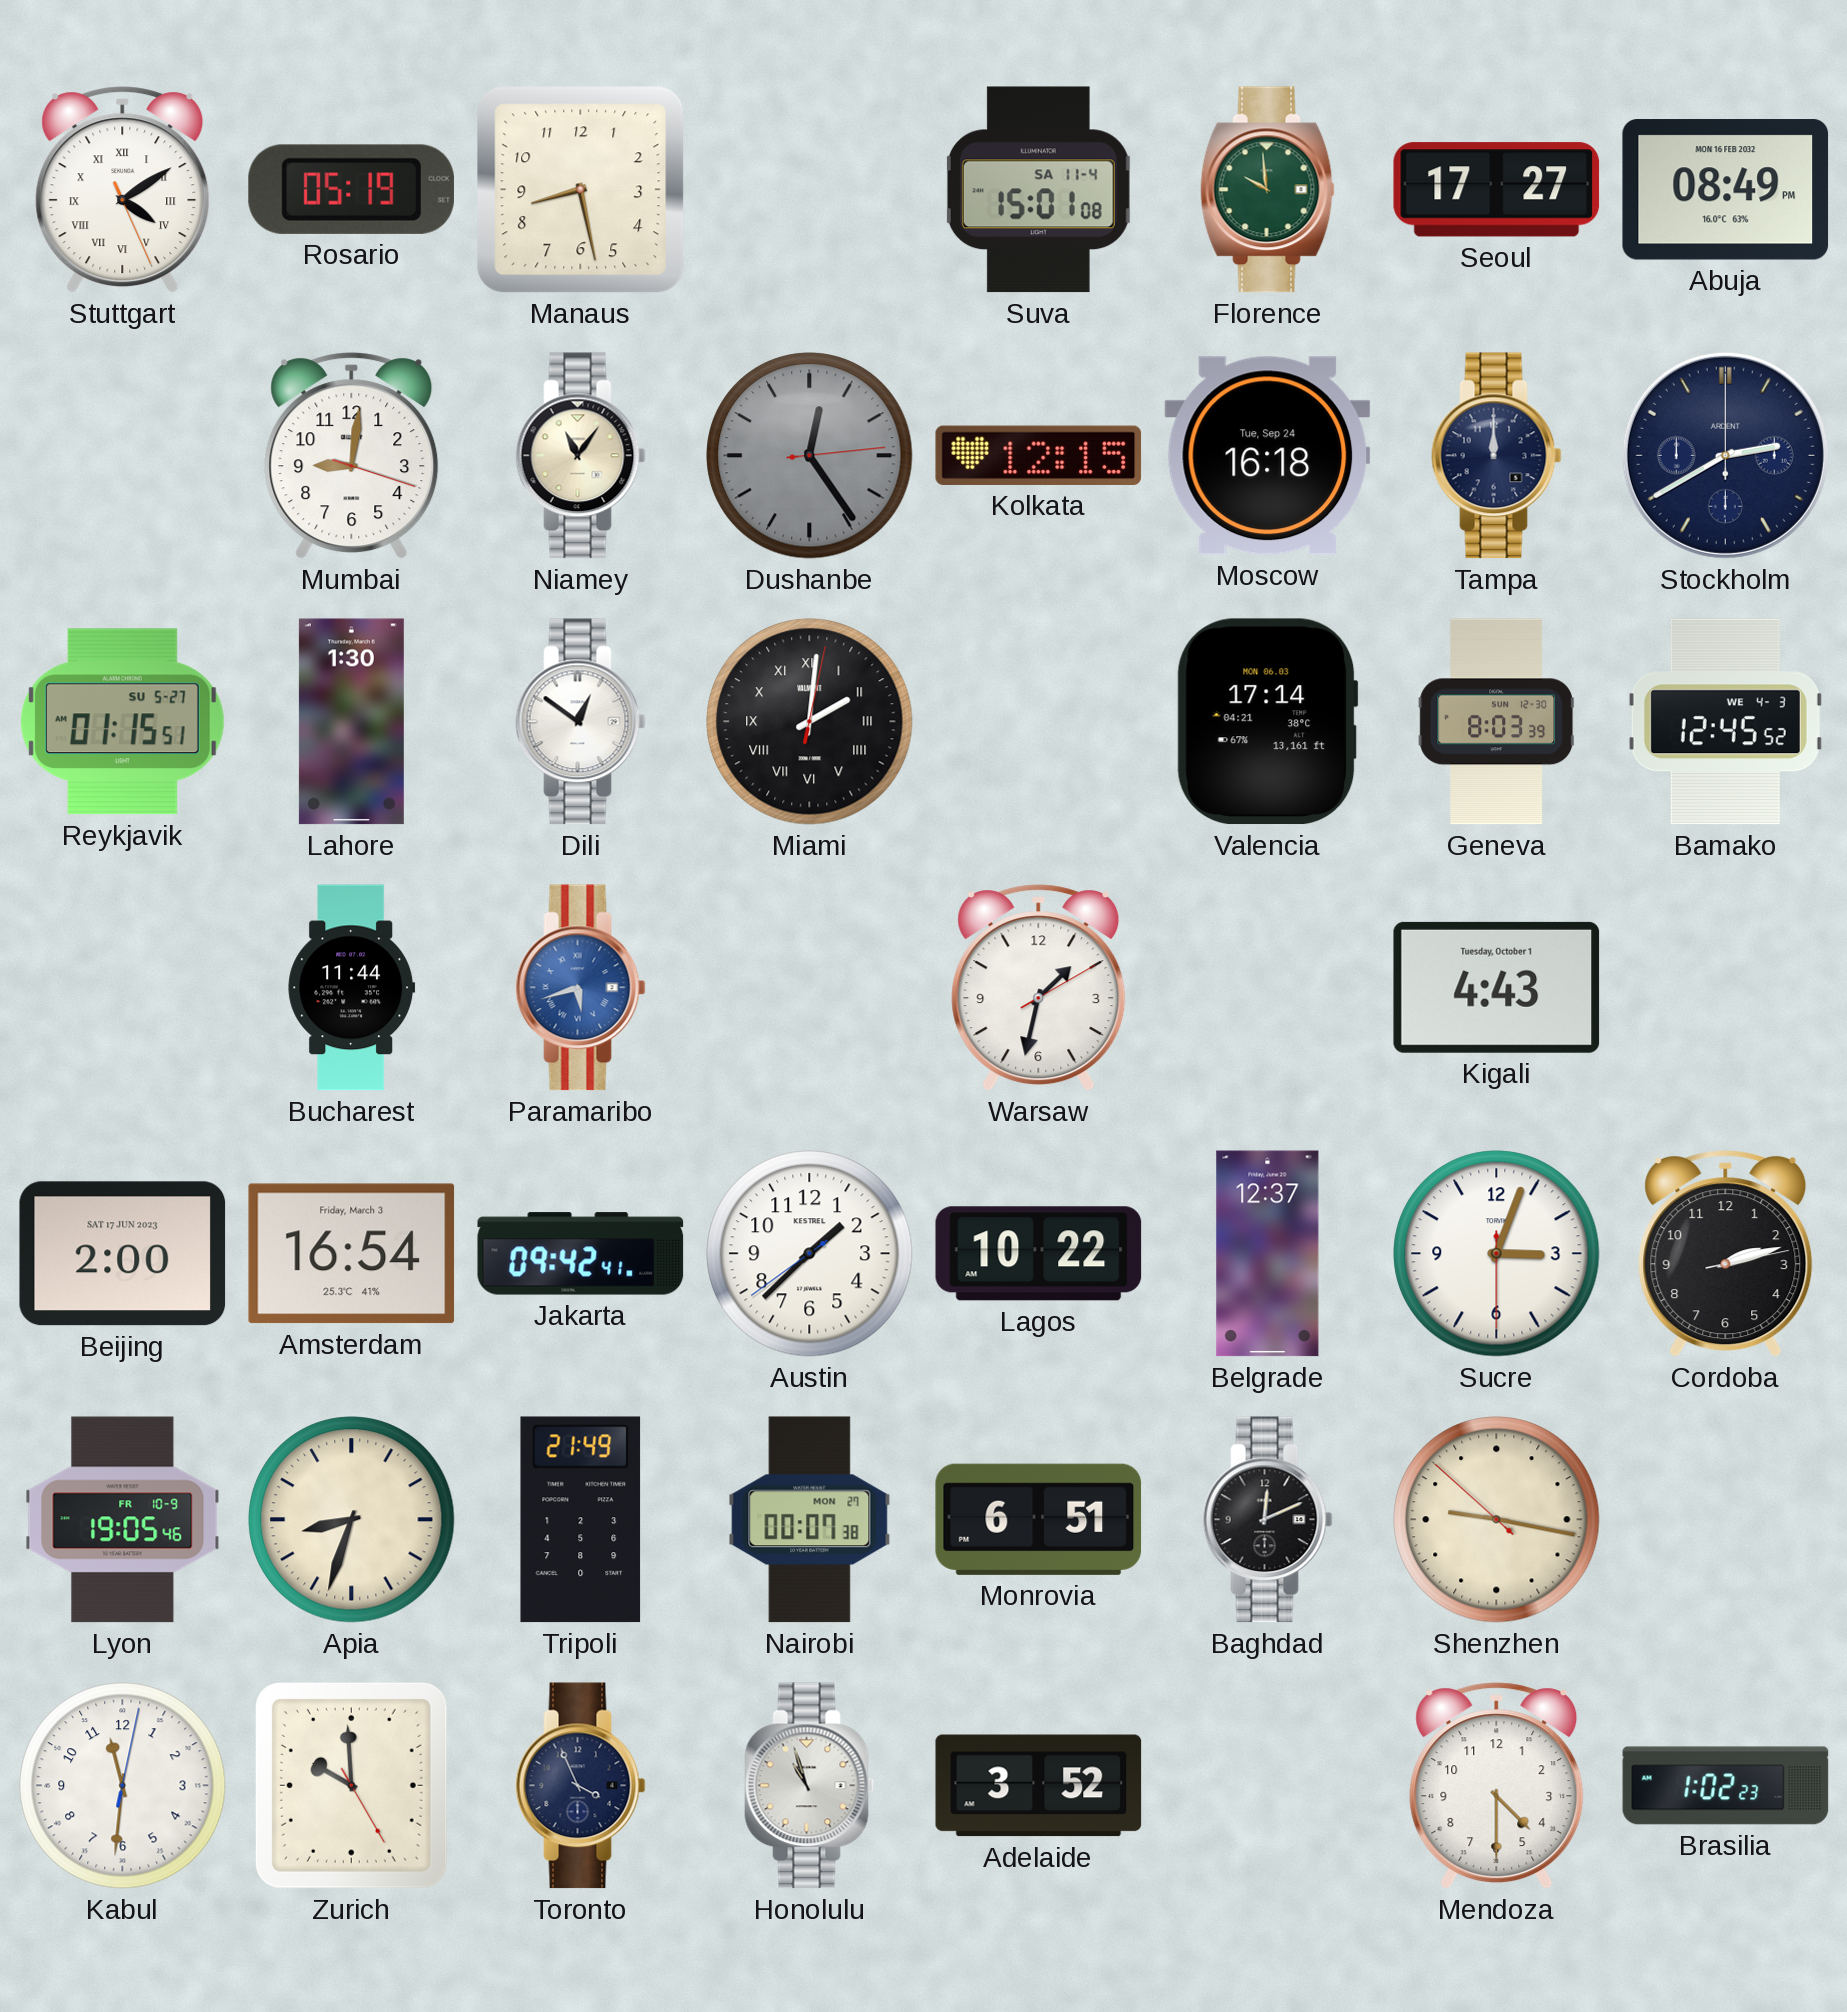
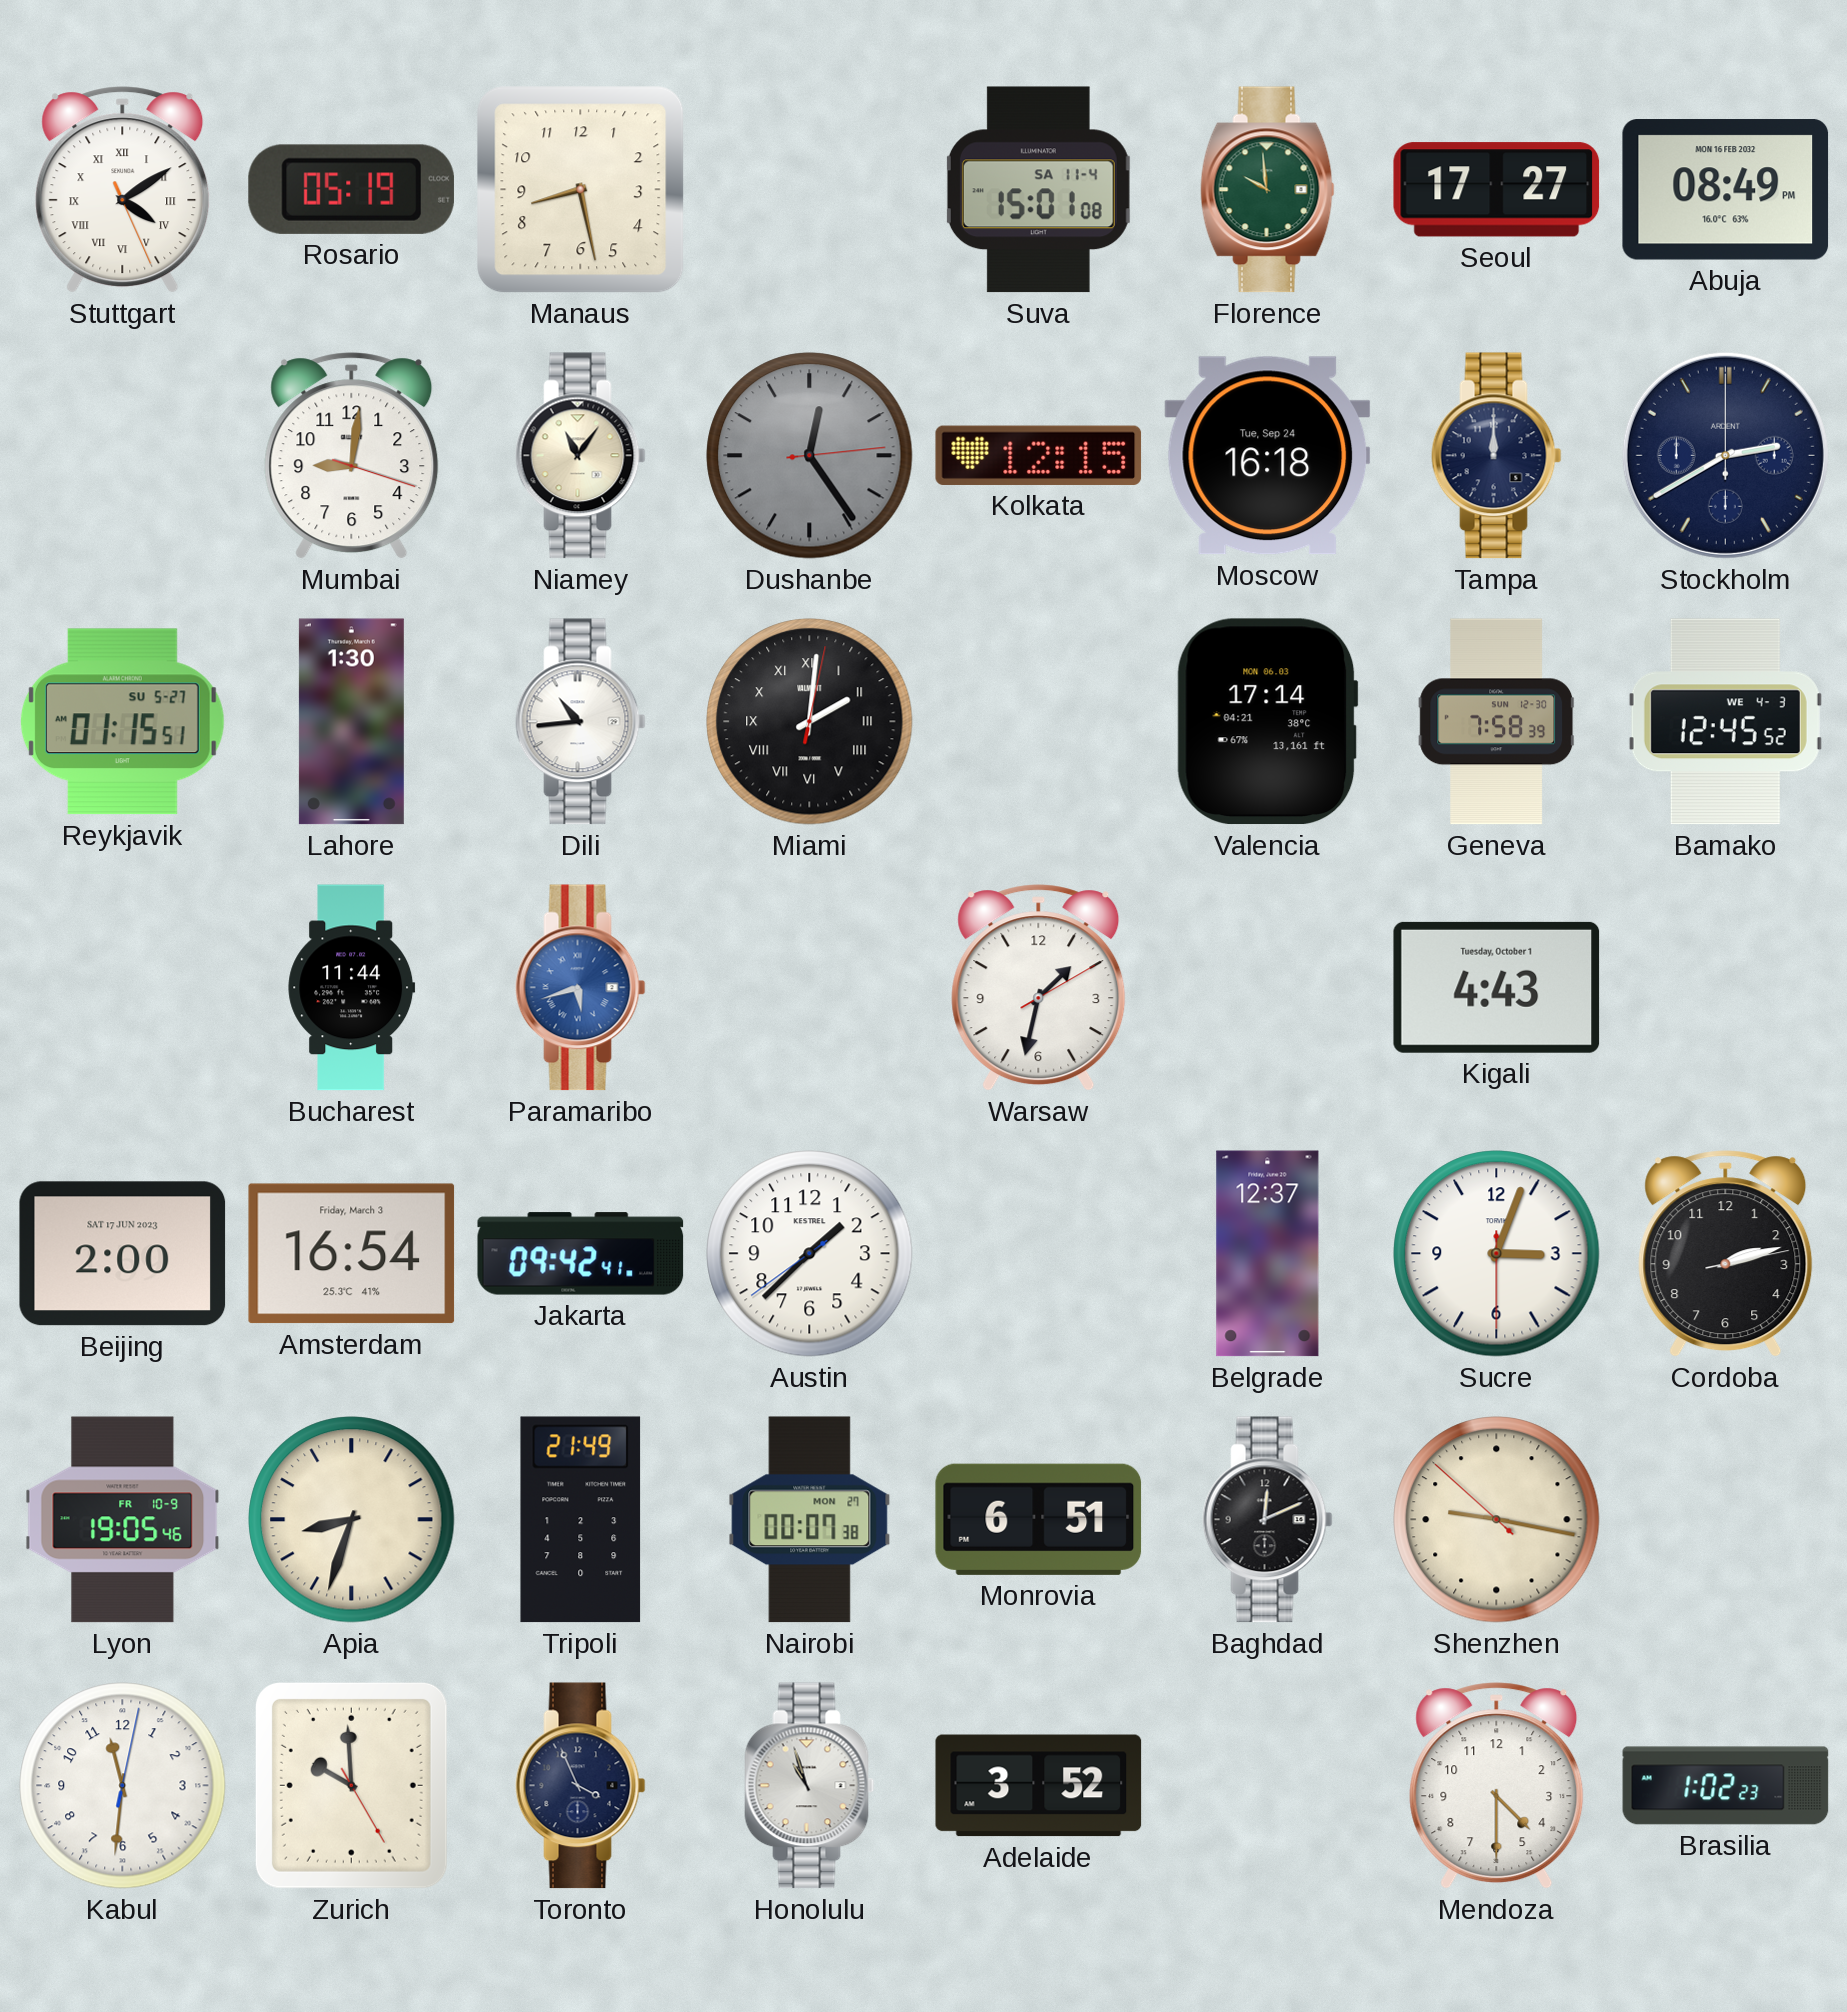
Dili: 12:51 -> 10:44
Geneva: 8:03 -> 7:58
Lagos: 10:22 -> none
